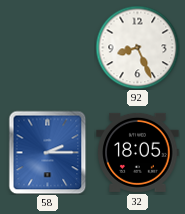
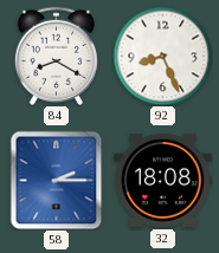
84: none -> 8:20
32: 18:05 -> 18:08
